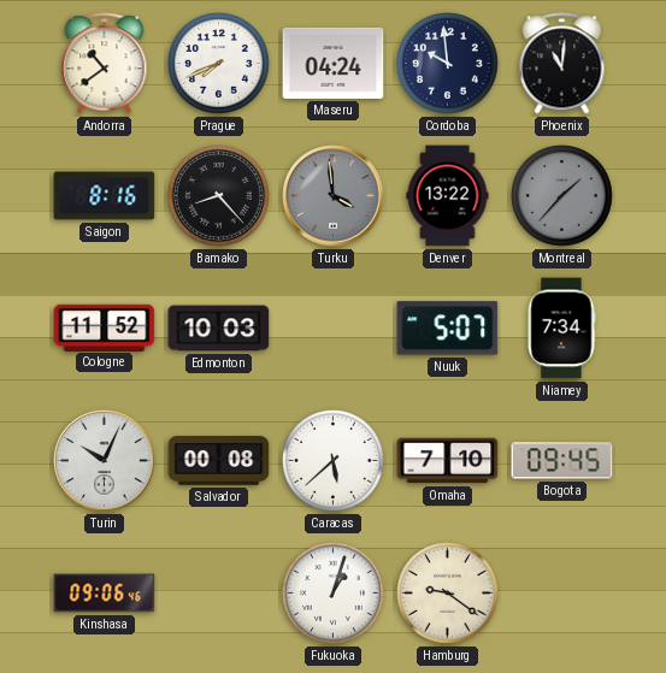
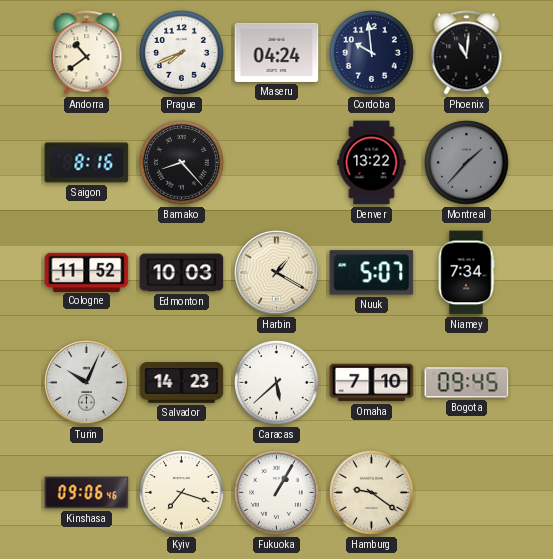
Turku: 3:59 -> none
Harbin: none -> 1:20
Salvador: 00:08 -> 14:23
Kyiv: none -> 7:18
Fukuoka: 1:03 -> 1:05
